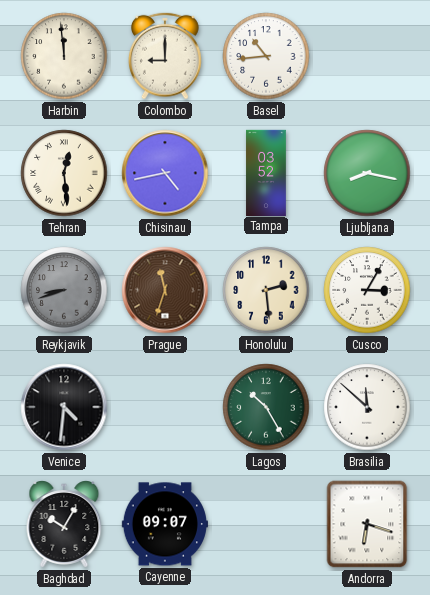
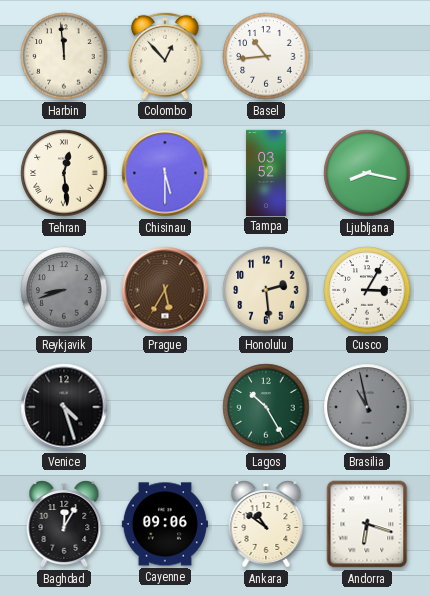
Colombo: 9:00 -> 12:53
Chisinau: 4:43 -> 5:30
Prague: 11:33 -> 5:35
Venice: 4:31 -> 4:27
Brasilia: 11:52 -> 10:58
Brasilia dial: white -> grey
Baghdad: 10:05 -> 12:05
Cayenne: 09:07 -> 09:06
Ankara: none -> 10:51
